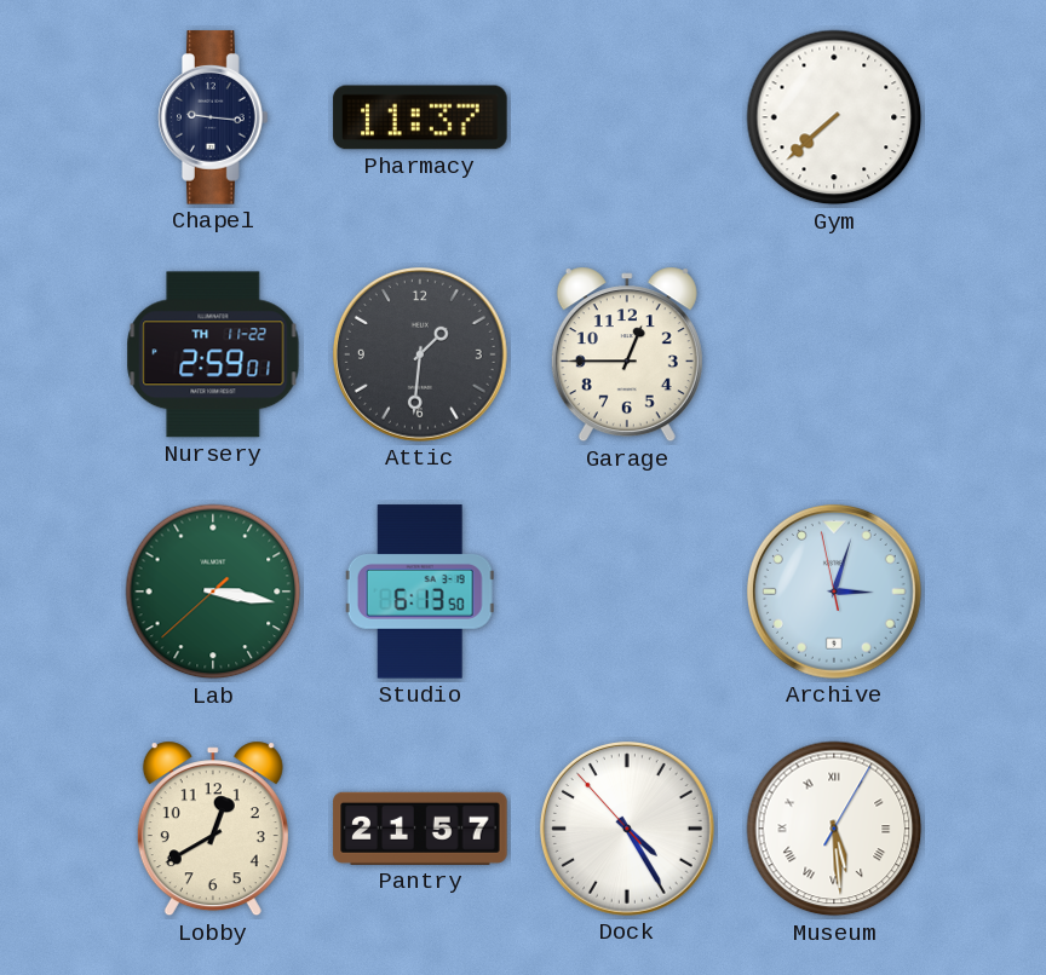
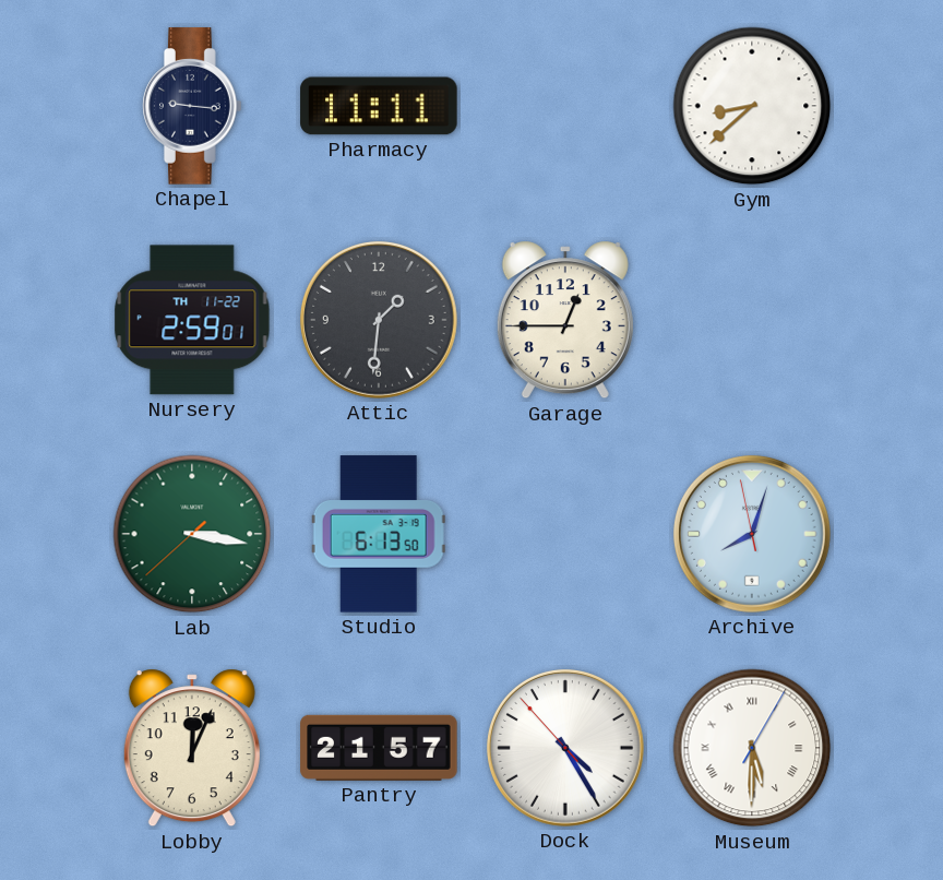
Pharmacy: 11:37 -> 11:11
Gym: 7:38 -> 8:38
Archive: 3:02 -> 8:02
Lobby: 12:40 -> 12:04
Museum: 5:29 -> 5:30
